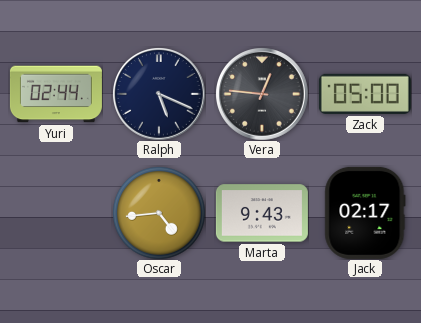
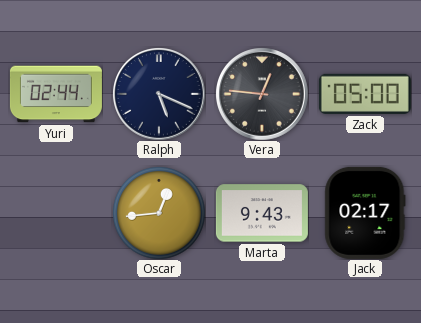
Oscar: 4:44 -> 12:44
